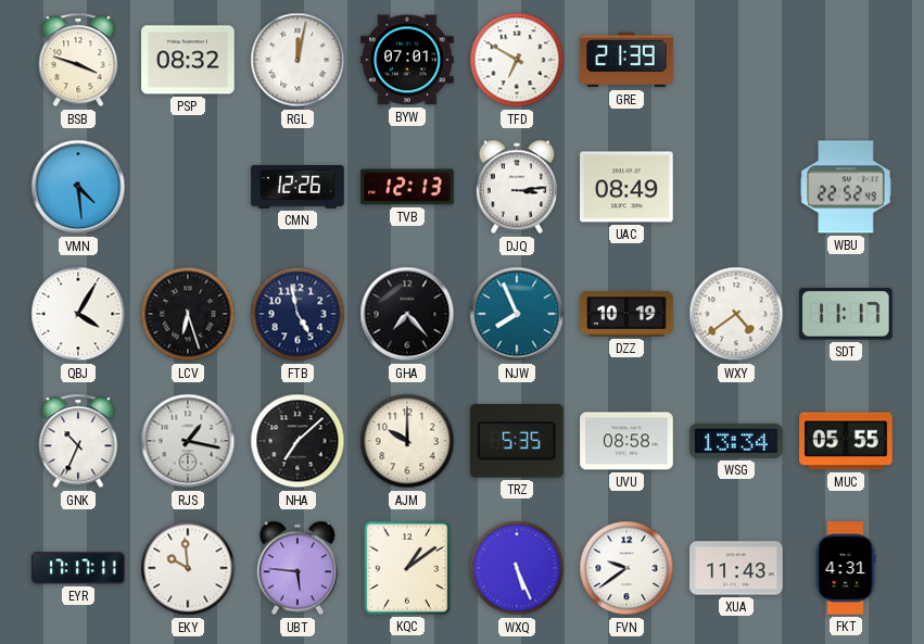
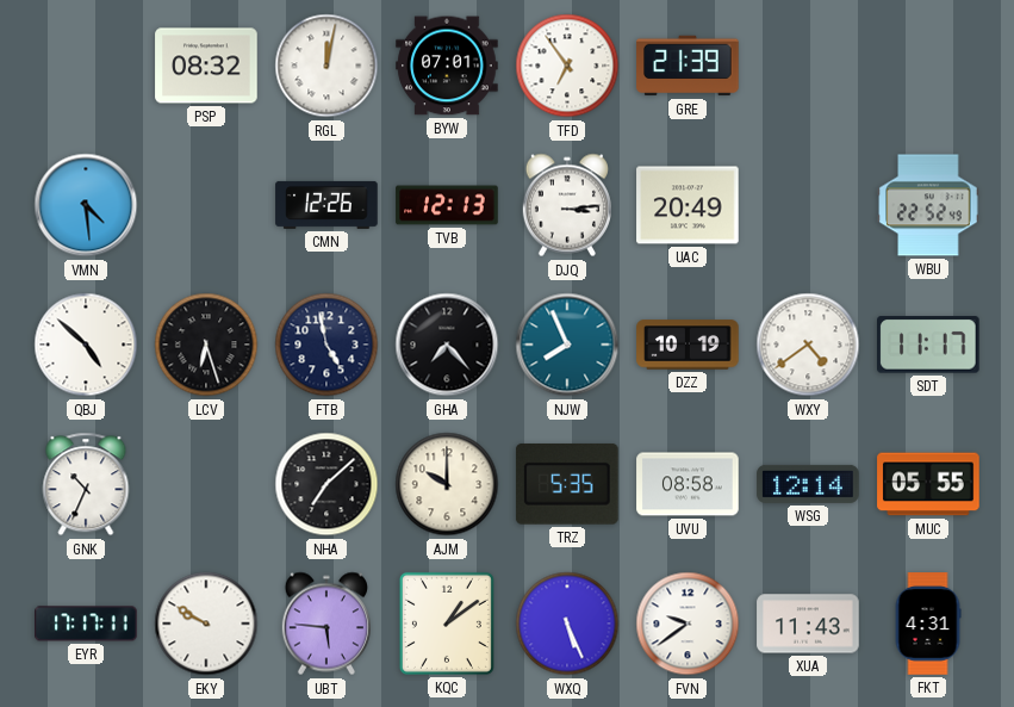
BSB: 3:48 -> none
TFD: 6:50 -> 6:54
UAC: 08:49 -> 20:49
QBJ: 4:05 -> 4:52
RJS: 1:17 -> none
WSG: 13:34 -> 12:14
EKY: 9:59 -> 9:50
